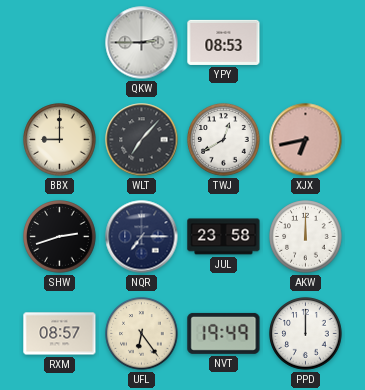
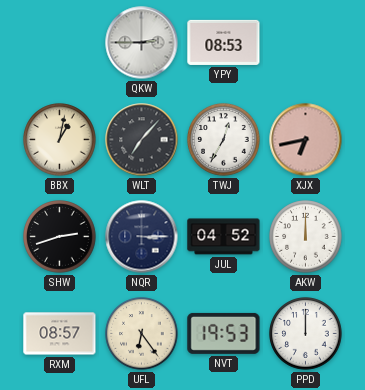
BBX: 9:00 -> 1:02
TWJ: 12:40 -> 12:35
NQR: 7:15 -> 3:15
JUL: 23:58 -> 04:52
NVT: 19:49 -> 19:53
